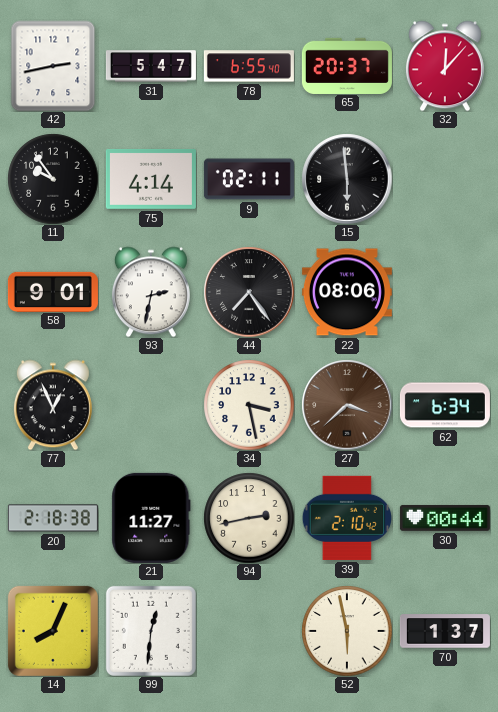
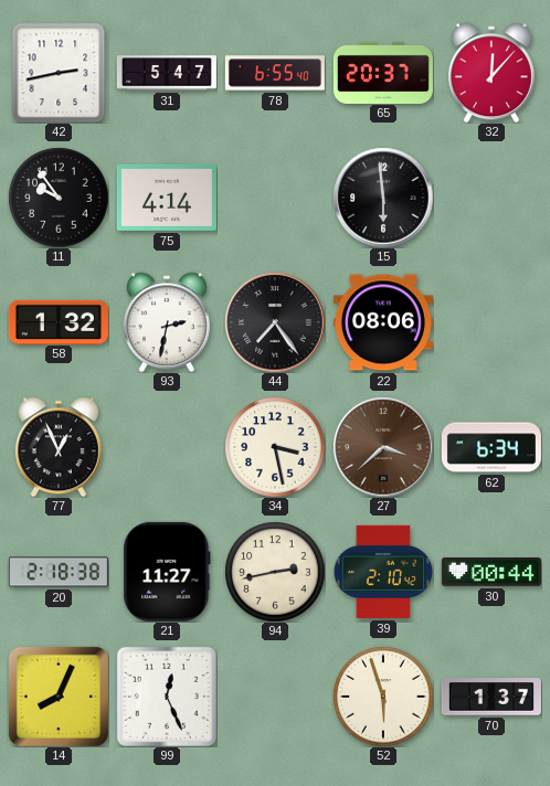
9: 02:11 -> none
58: 9:01 -> 1:32
99: 12:31 -> 12:26
52: 5:58 -> 5:57
